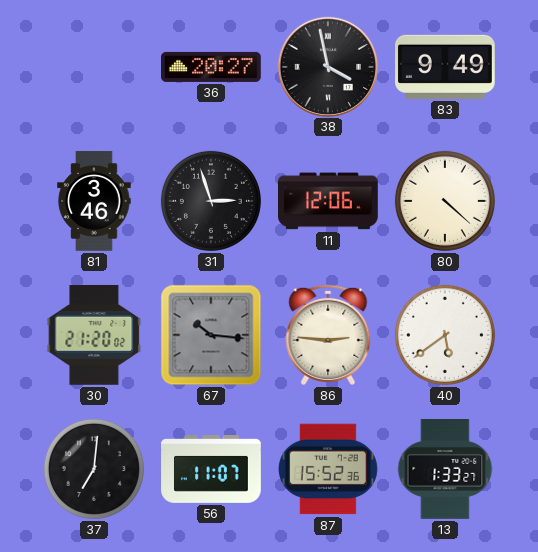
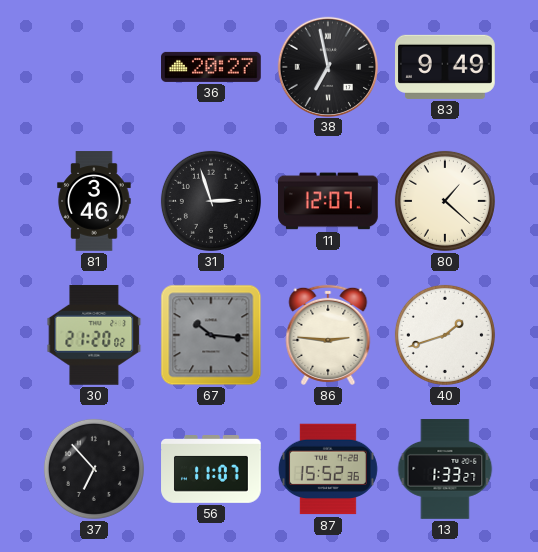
38: 3:58 -> 6:58
11: 12:06 -> 12:07
80: 4:22 -> 1:22
40: 5:39 -> 1:42
37: 7:01 -> 6:53
